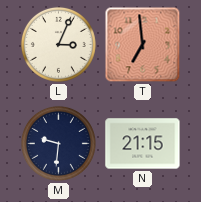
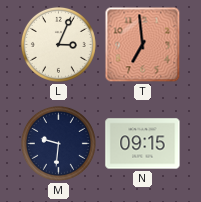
N: 21:15 -> 09:15
